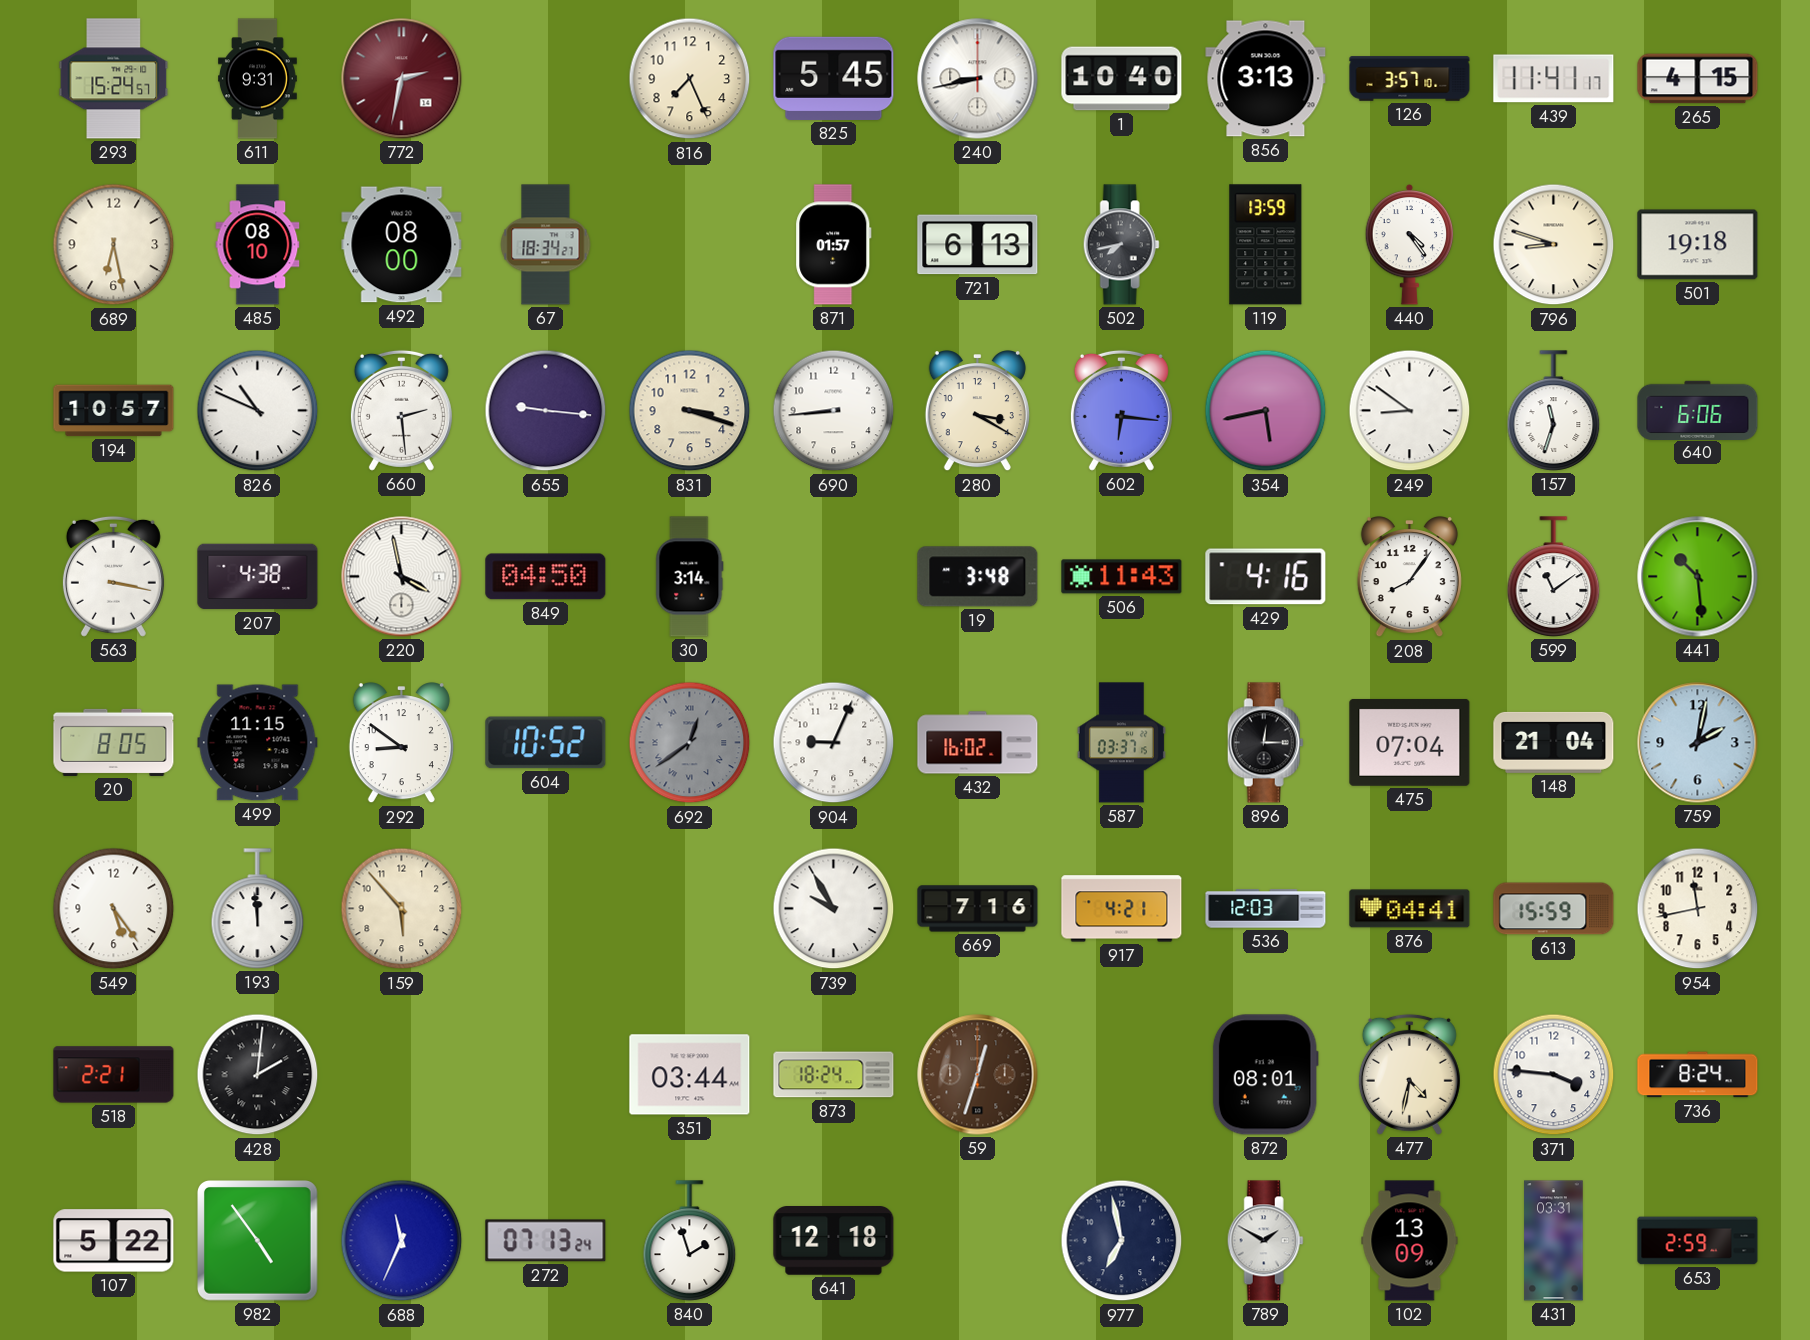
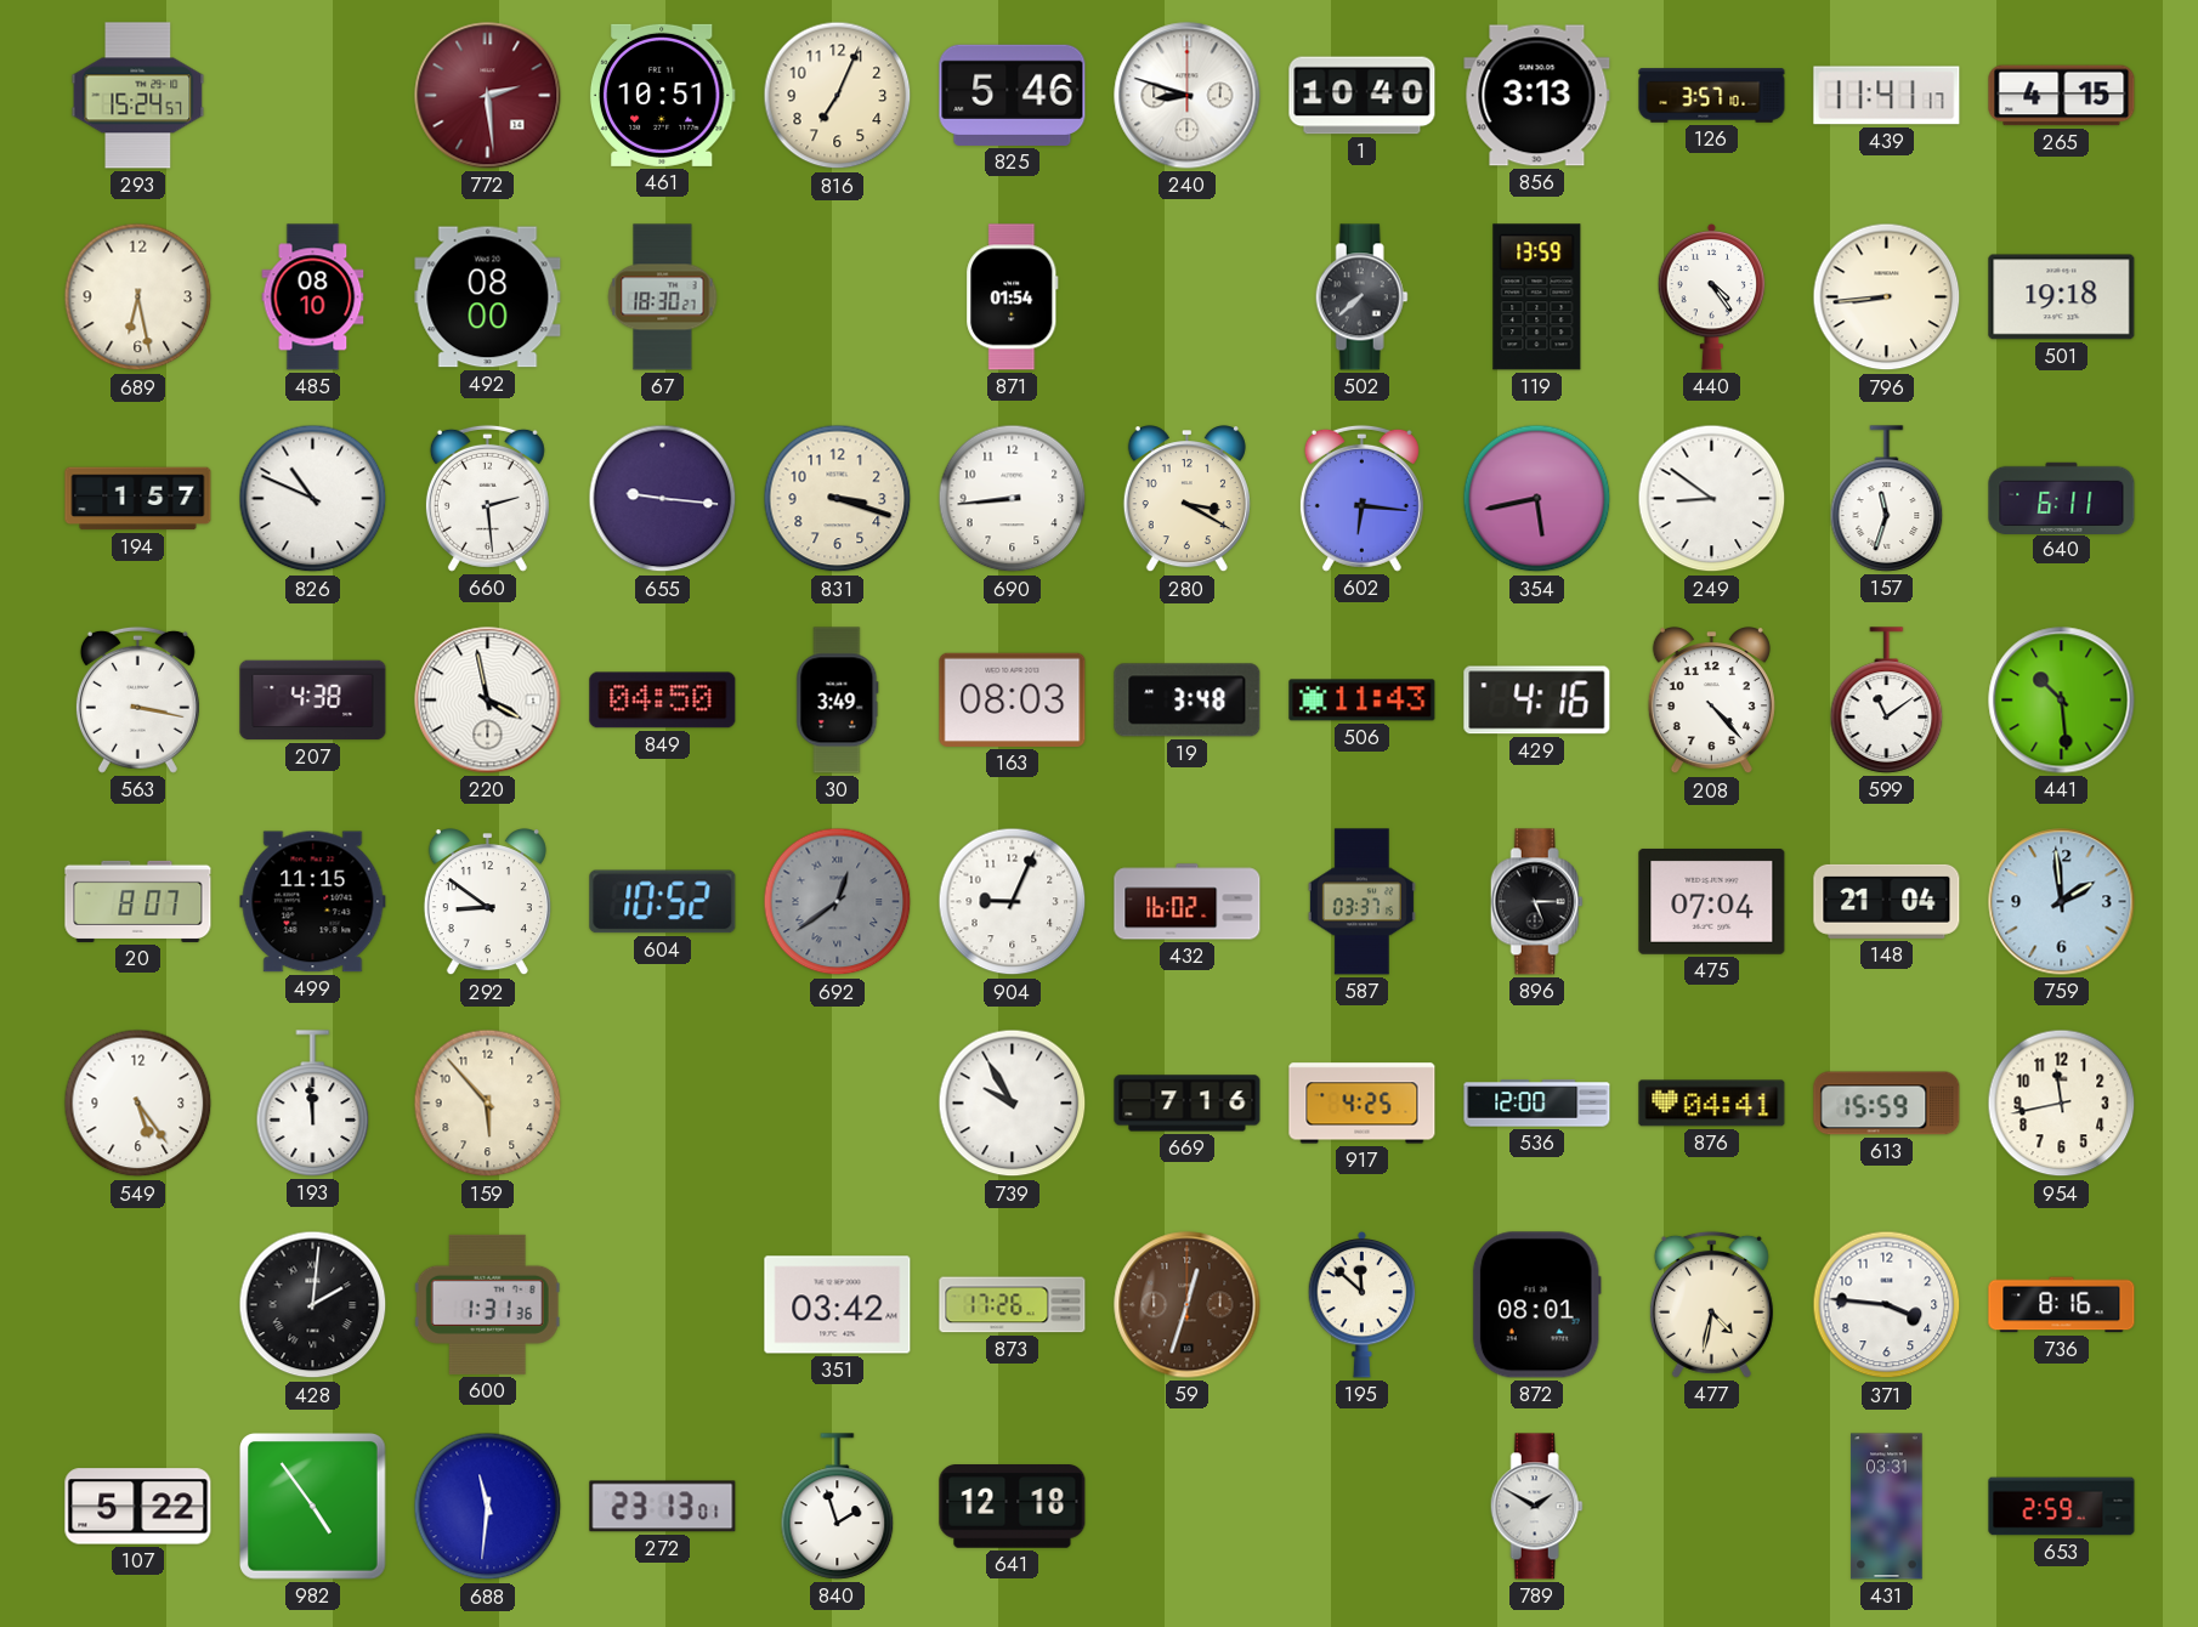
611: 9:31 -> none
772: 2:32 -> 2:29
461: none -> 10:51
816: 7:26 -> 7:04
825: 5:45 -> 5:46
240: 8:43 -> 8:48
67: 18:34 -> 18:30
871: 01:57 -> 01:54
721: 6:13 -> none
502: 7:43 -> 7:38
796: 8:48 -> 8:44
194: 10:57 -> 1:57
640: 6:06 -> 6:11
30: 3:14 -> 3:49
163: none -> 08:03
208: 8:06 -> 4:23
20: 8:05 -> 8:07
896: 12:15 -> 5:15
759: 2:02 -> 1:59
917: 4:21 -> 4:25
536: 12:03 -> 12:00
518: 2:21 -> none
600: none -> 1:31
351: 03:44 -> 03:42
873: 18:24 -> 17:26
195: none -> 11:52
736: 8:24 -> 8:16
688: 11:34 -> 11:31
272: 07:13 -> 23:13
977: 6:58 -> none
102: 13:09 -> none
